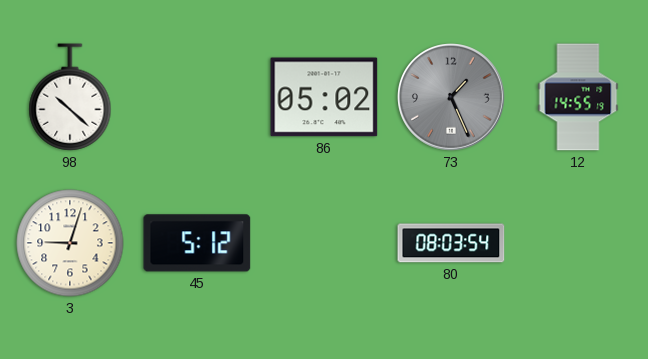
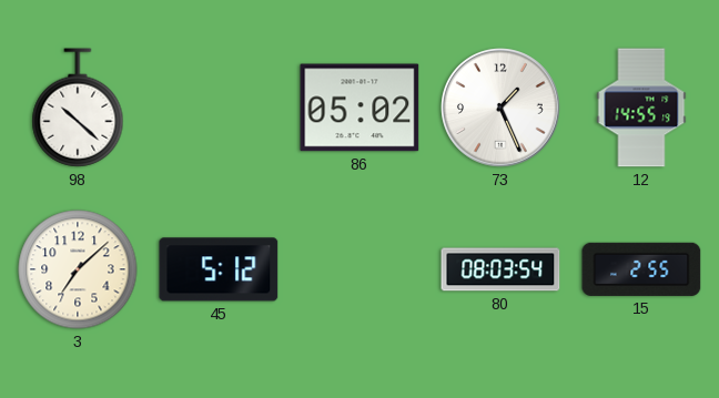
73 dial: grey -> white
3: 9:03 -> 7:08
15: none -> 2:55
